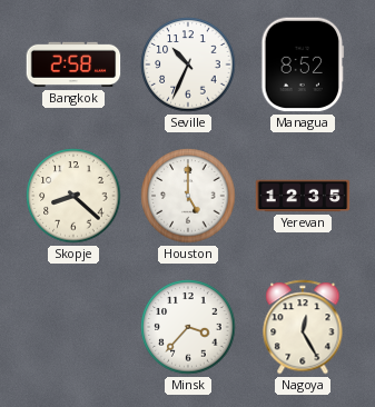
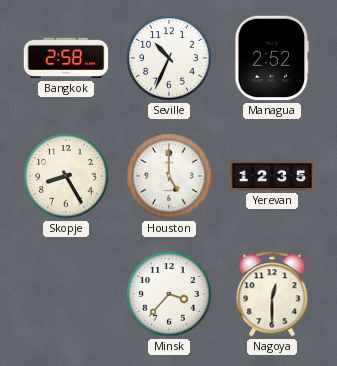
Managua: 8:52 -> 2:52
Skopje: 8:22 -> 8:25
Nagoya: 12:25 -> 12:30
